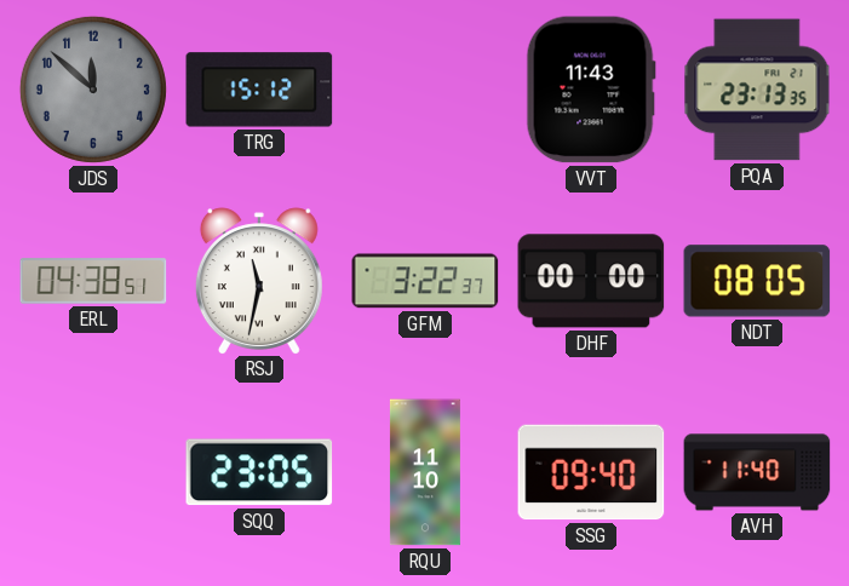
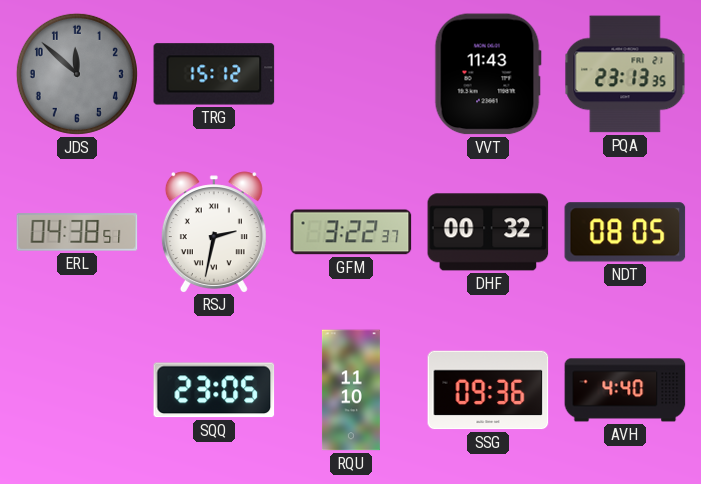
RSJ: 11:32 -> 2:32
DHF: 00:00 -> 00:32
SSG: 09:40 -> 09:36
AVH: 11:40 -> 4:40
